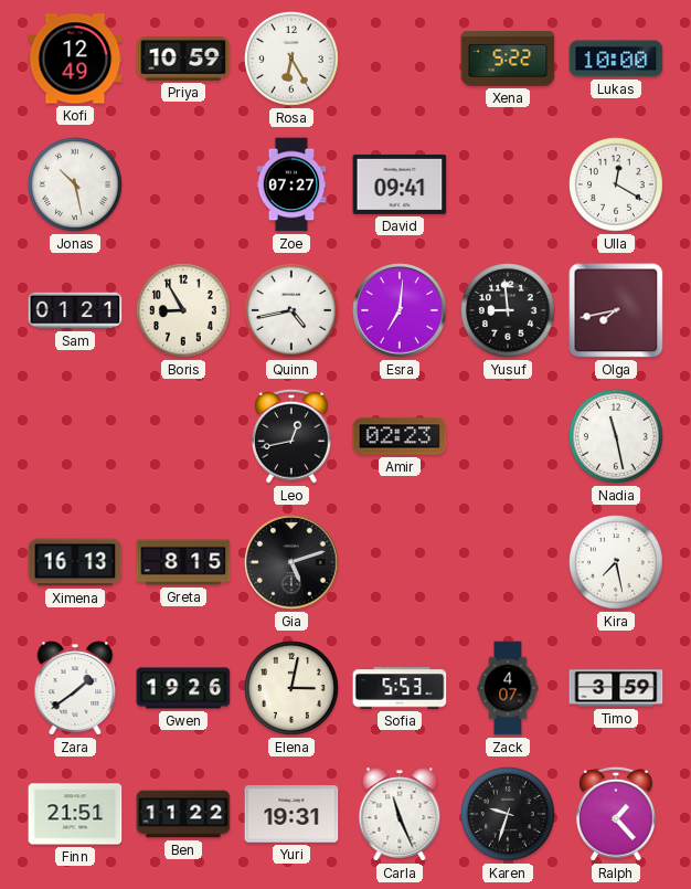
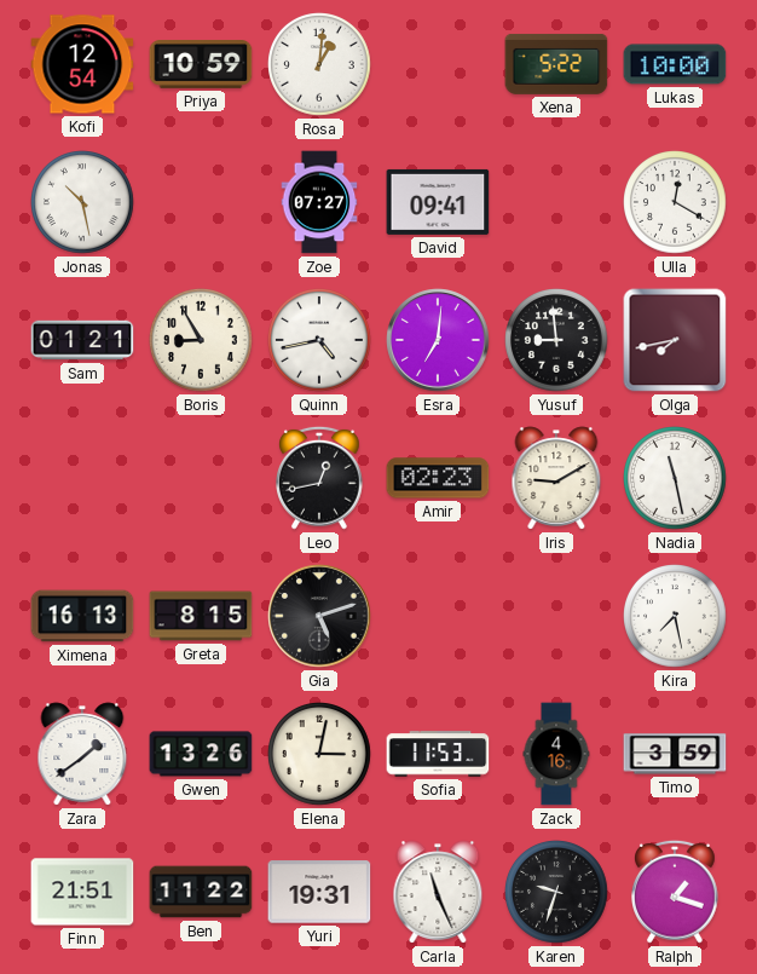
Kofi: 12:49 -> 12:54
Rosa: 6:25 -> 1:01
Iris: none -> 9:10
Gwen: 19:26 -> 13:26
Sofia: 5:53 -> 11:53
Zack: 4:07 -> 4:16
Ralph: 1:23 -> 1:18
